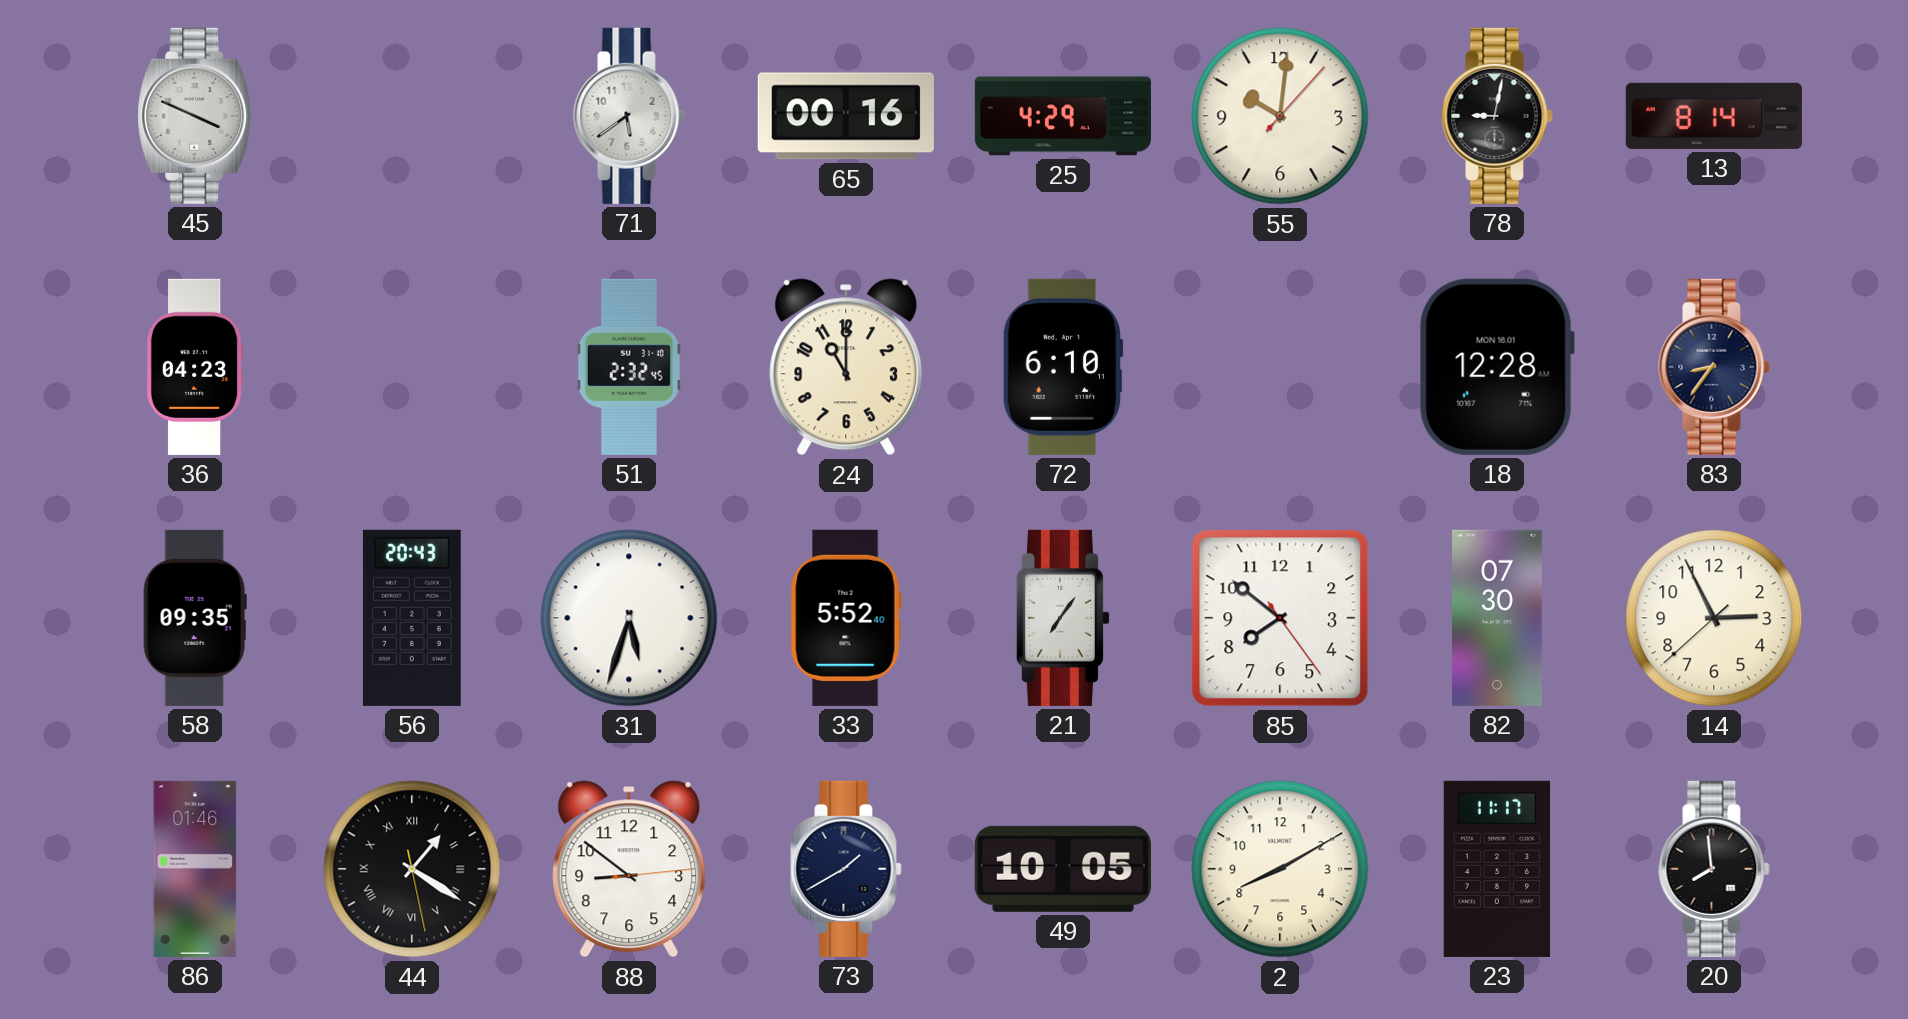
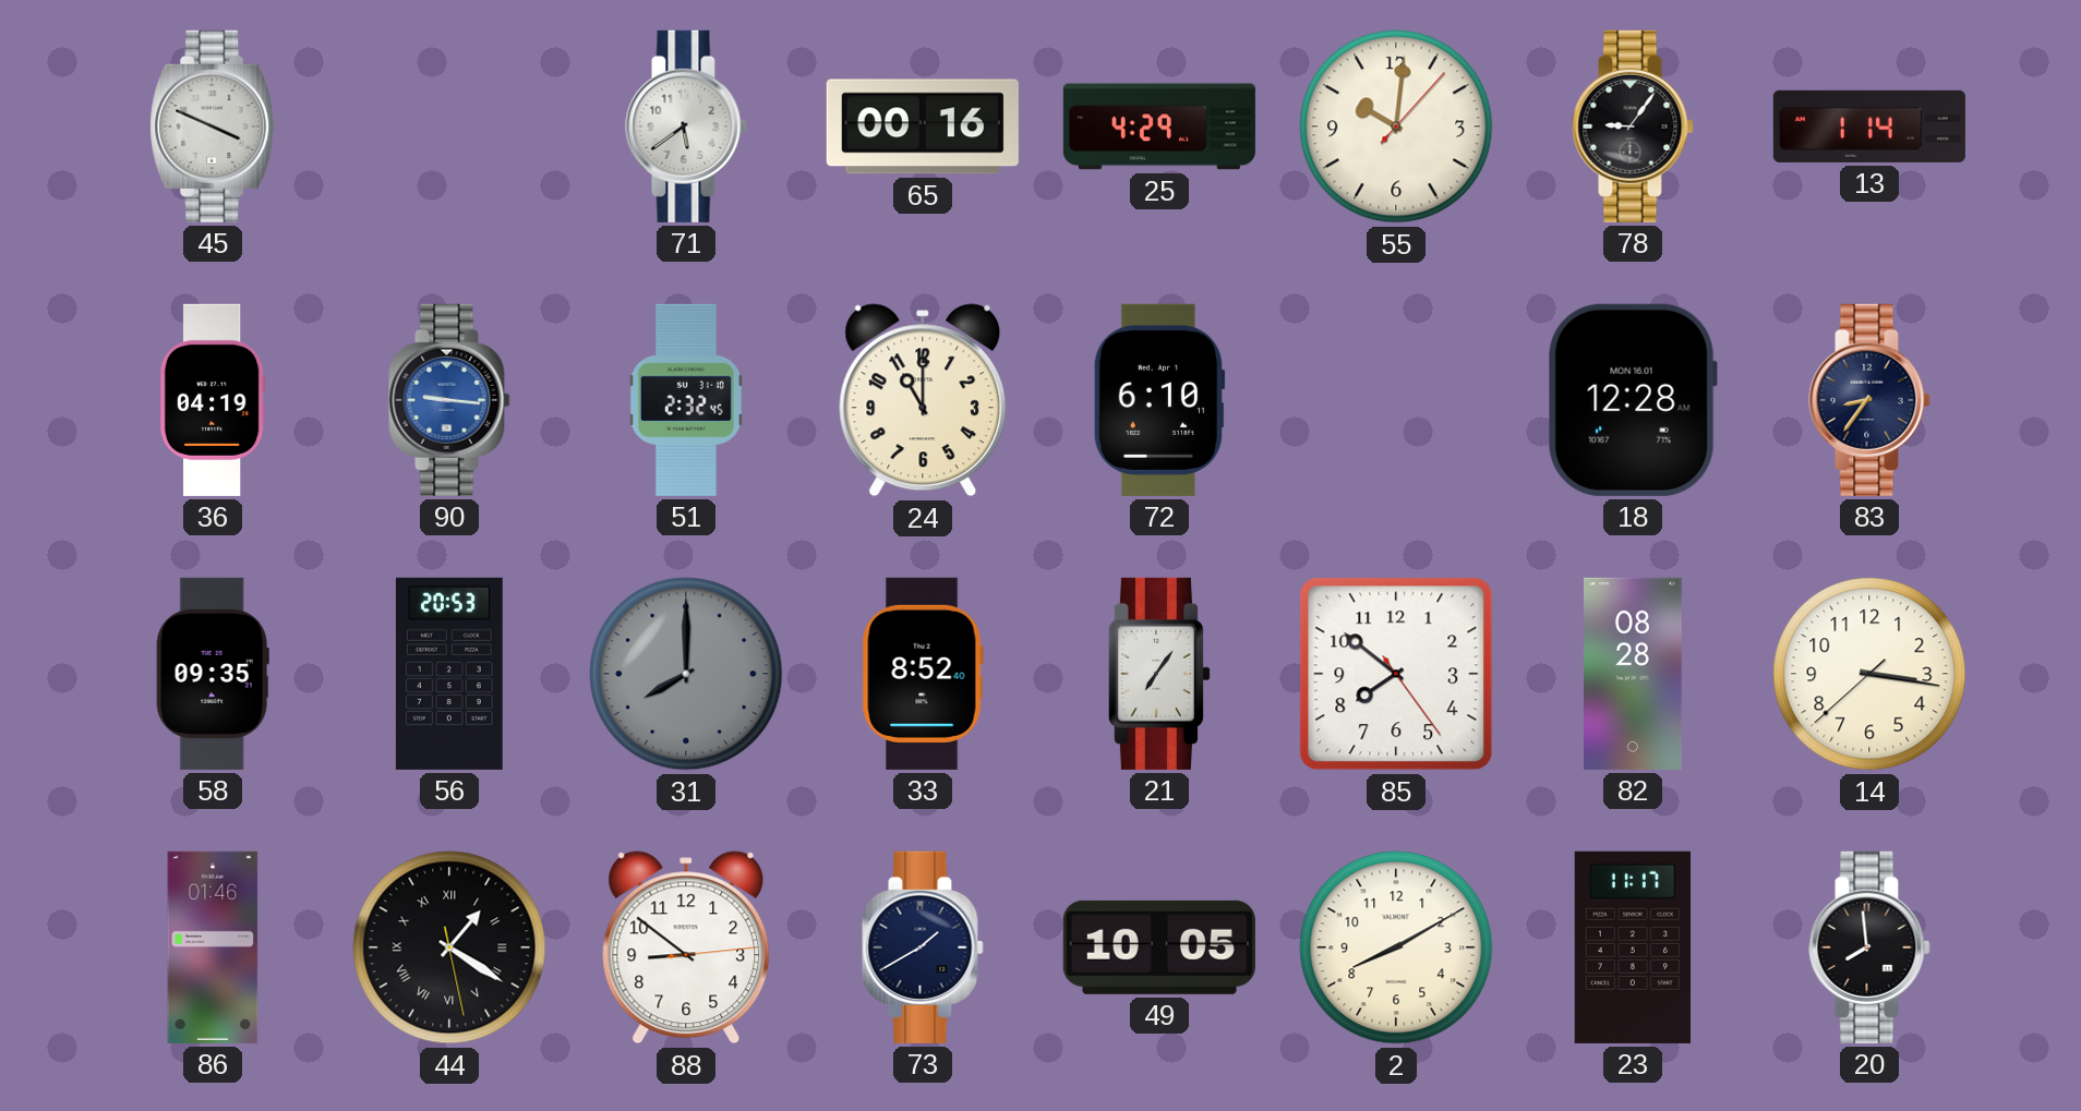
78: 9:02 -> 9:06
13: 8:14 -> 1:14
36: 04:23 -> 04:19
90: none -> 9:16
56: 20:43 -> 20:53
31: 5:33 -> 8:00
31 dial: white -> grey
33: 5:52 -> 8:52
82: 07:30 -> 08:28
14: 2:55 -> 3:16
